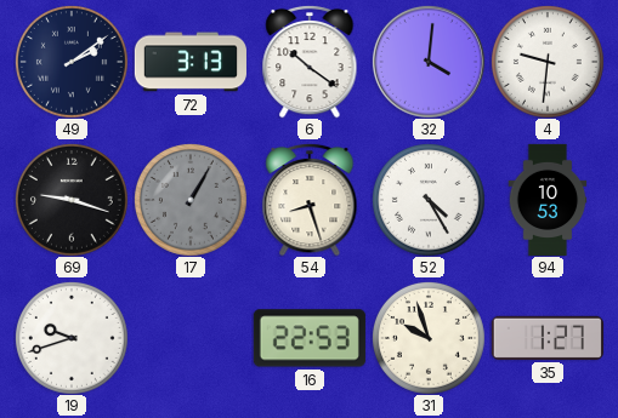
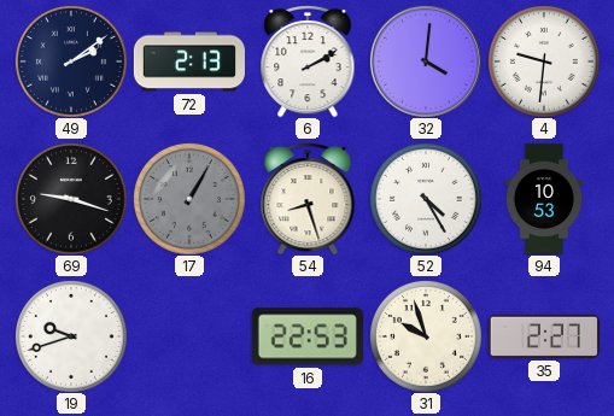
72: 3:13 -> 2:13
6: 10:21 -> 2:10
35: 1:27 -> 2:27
